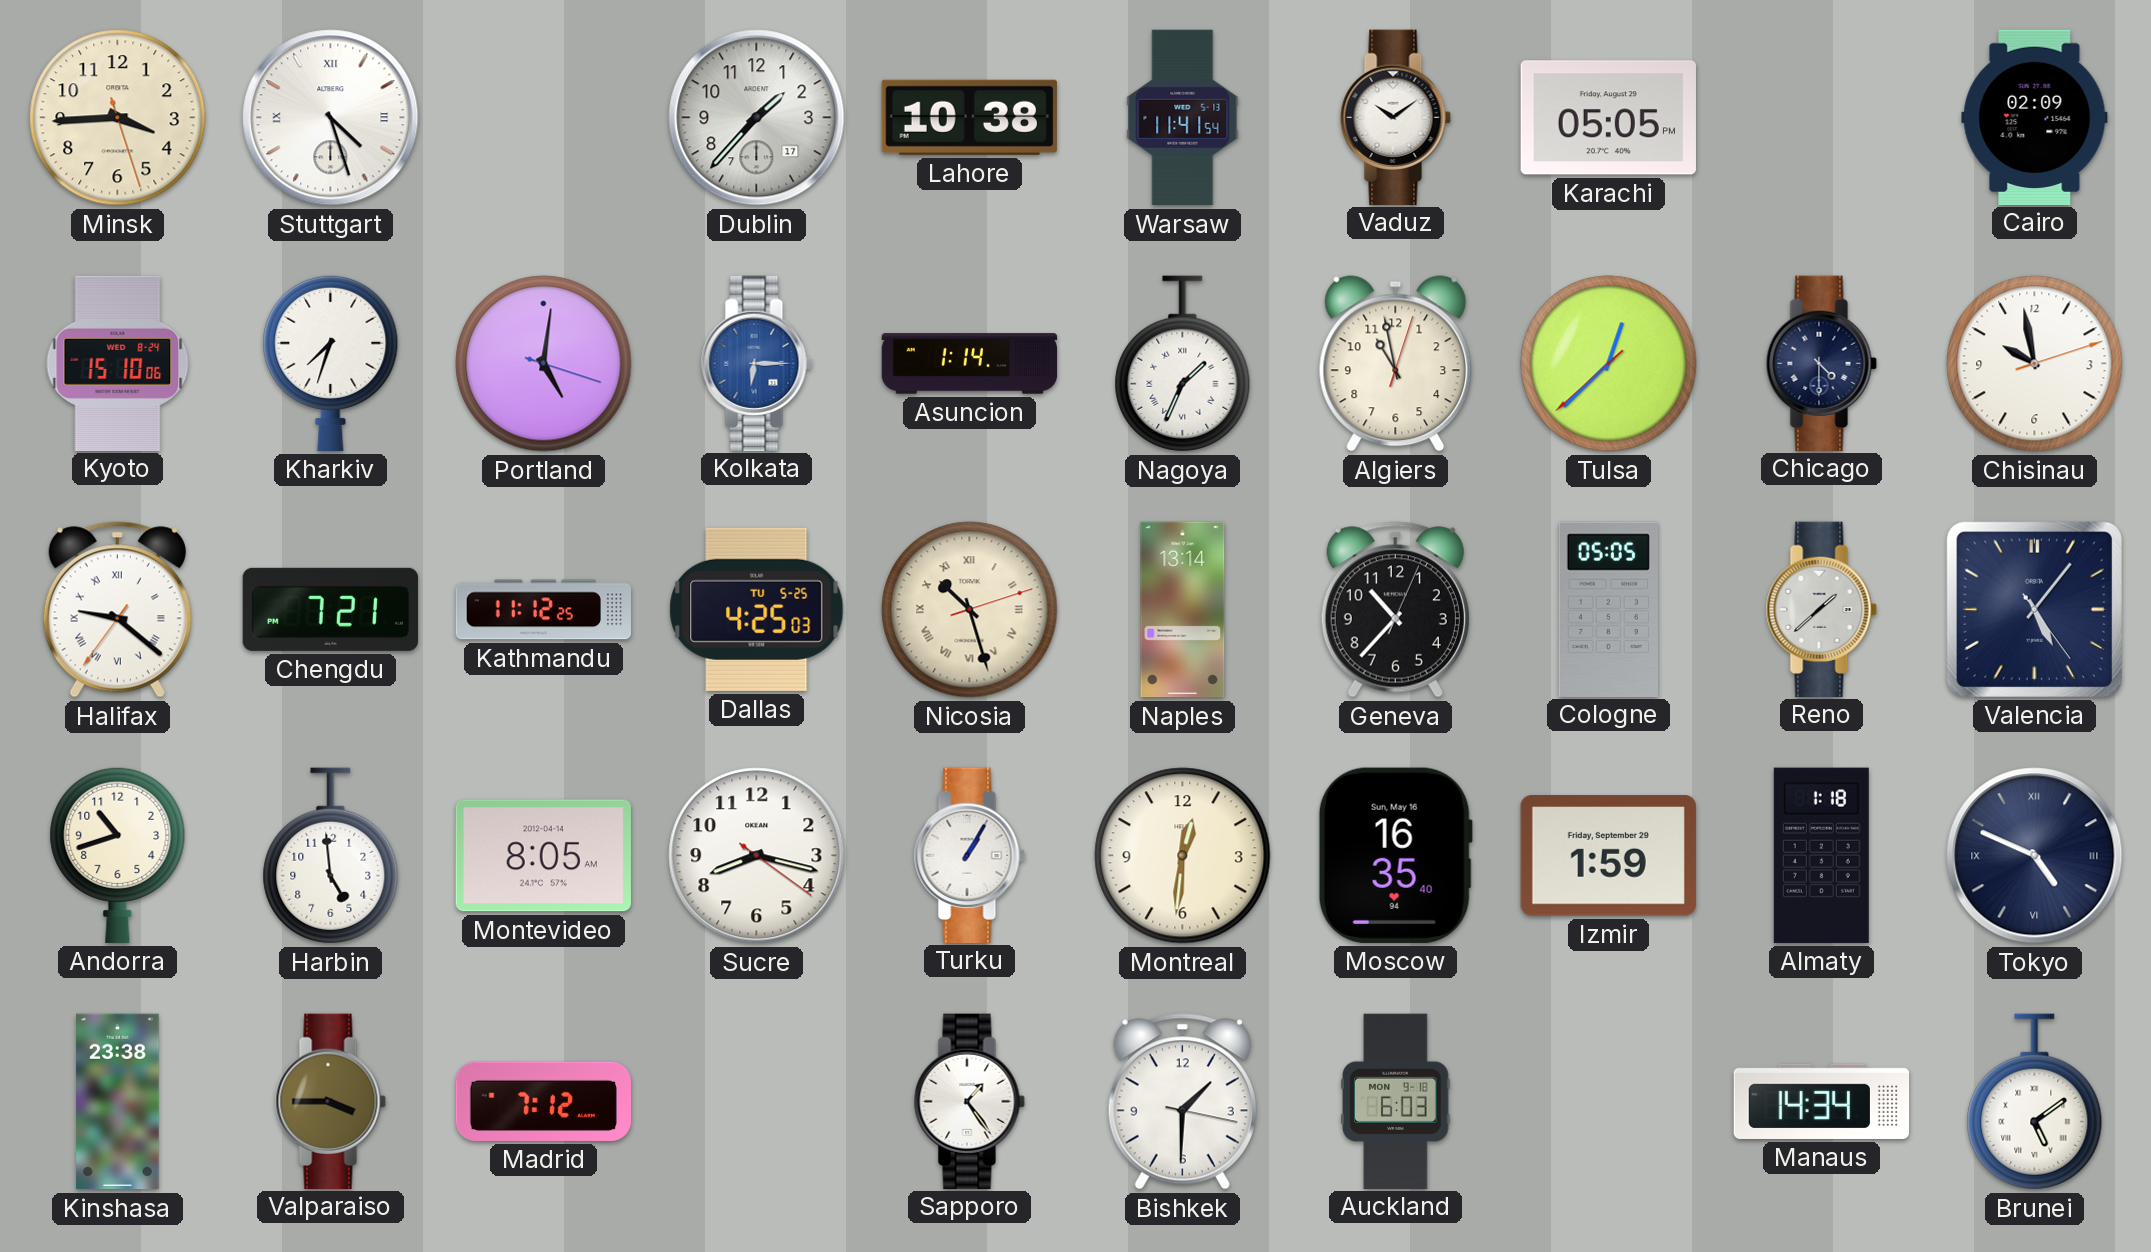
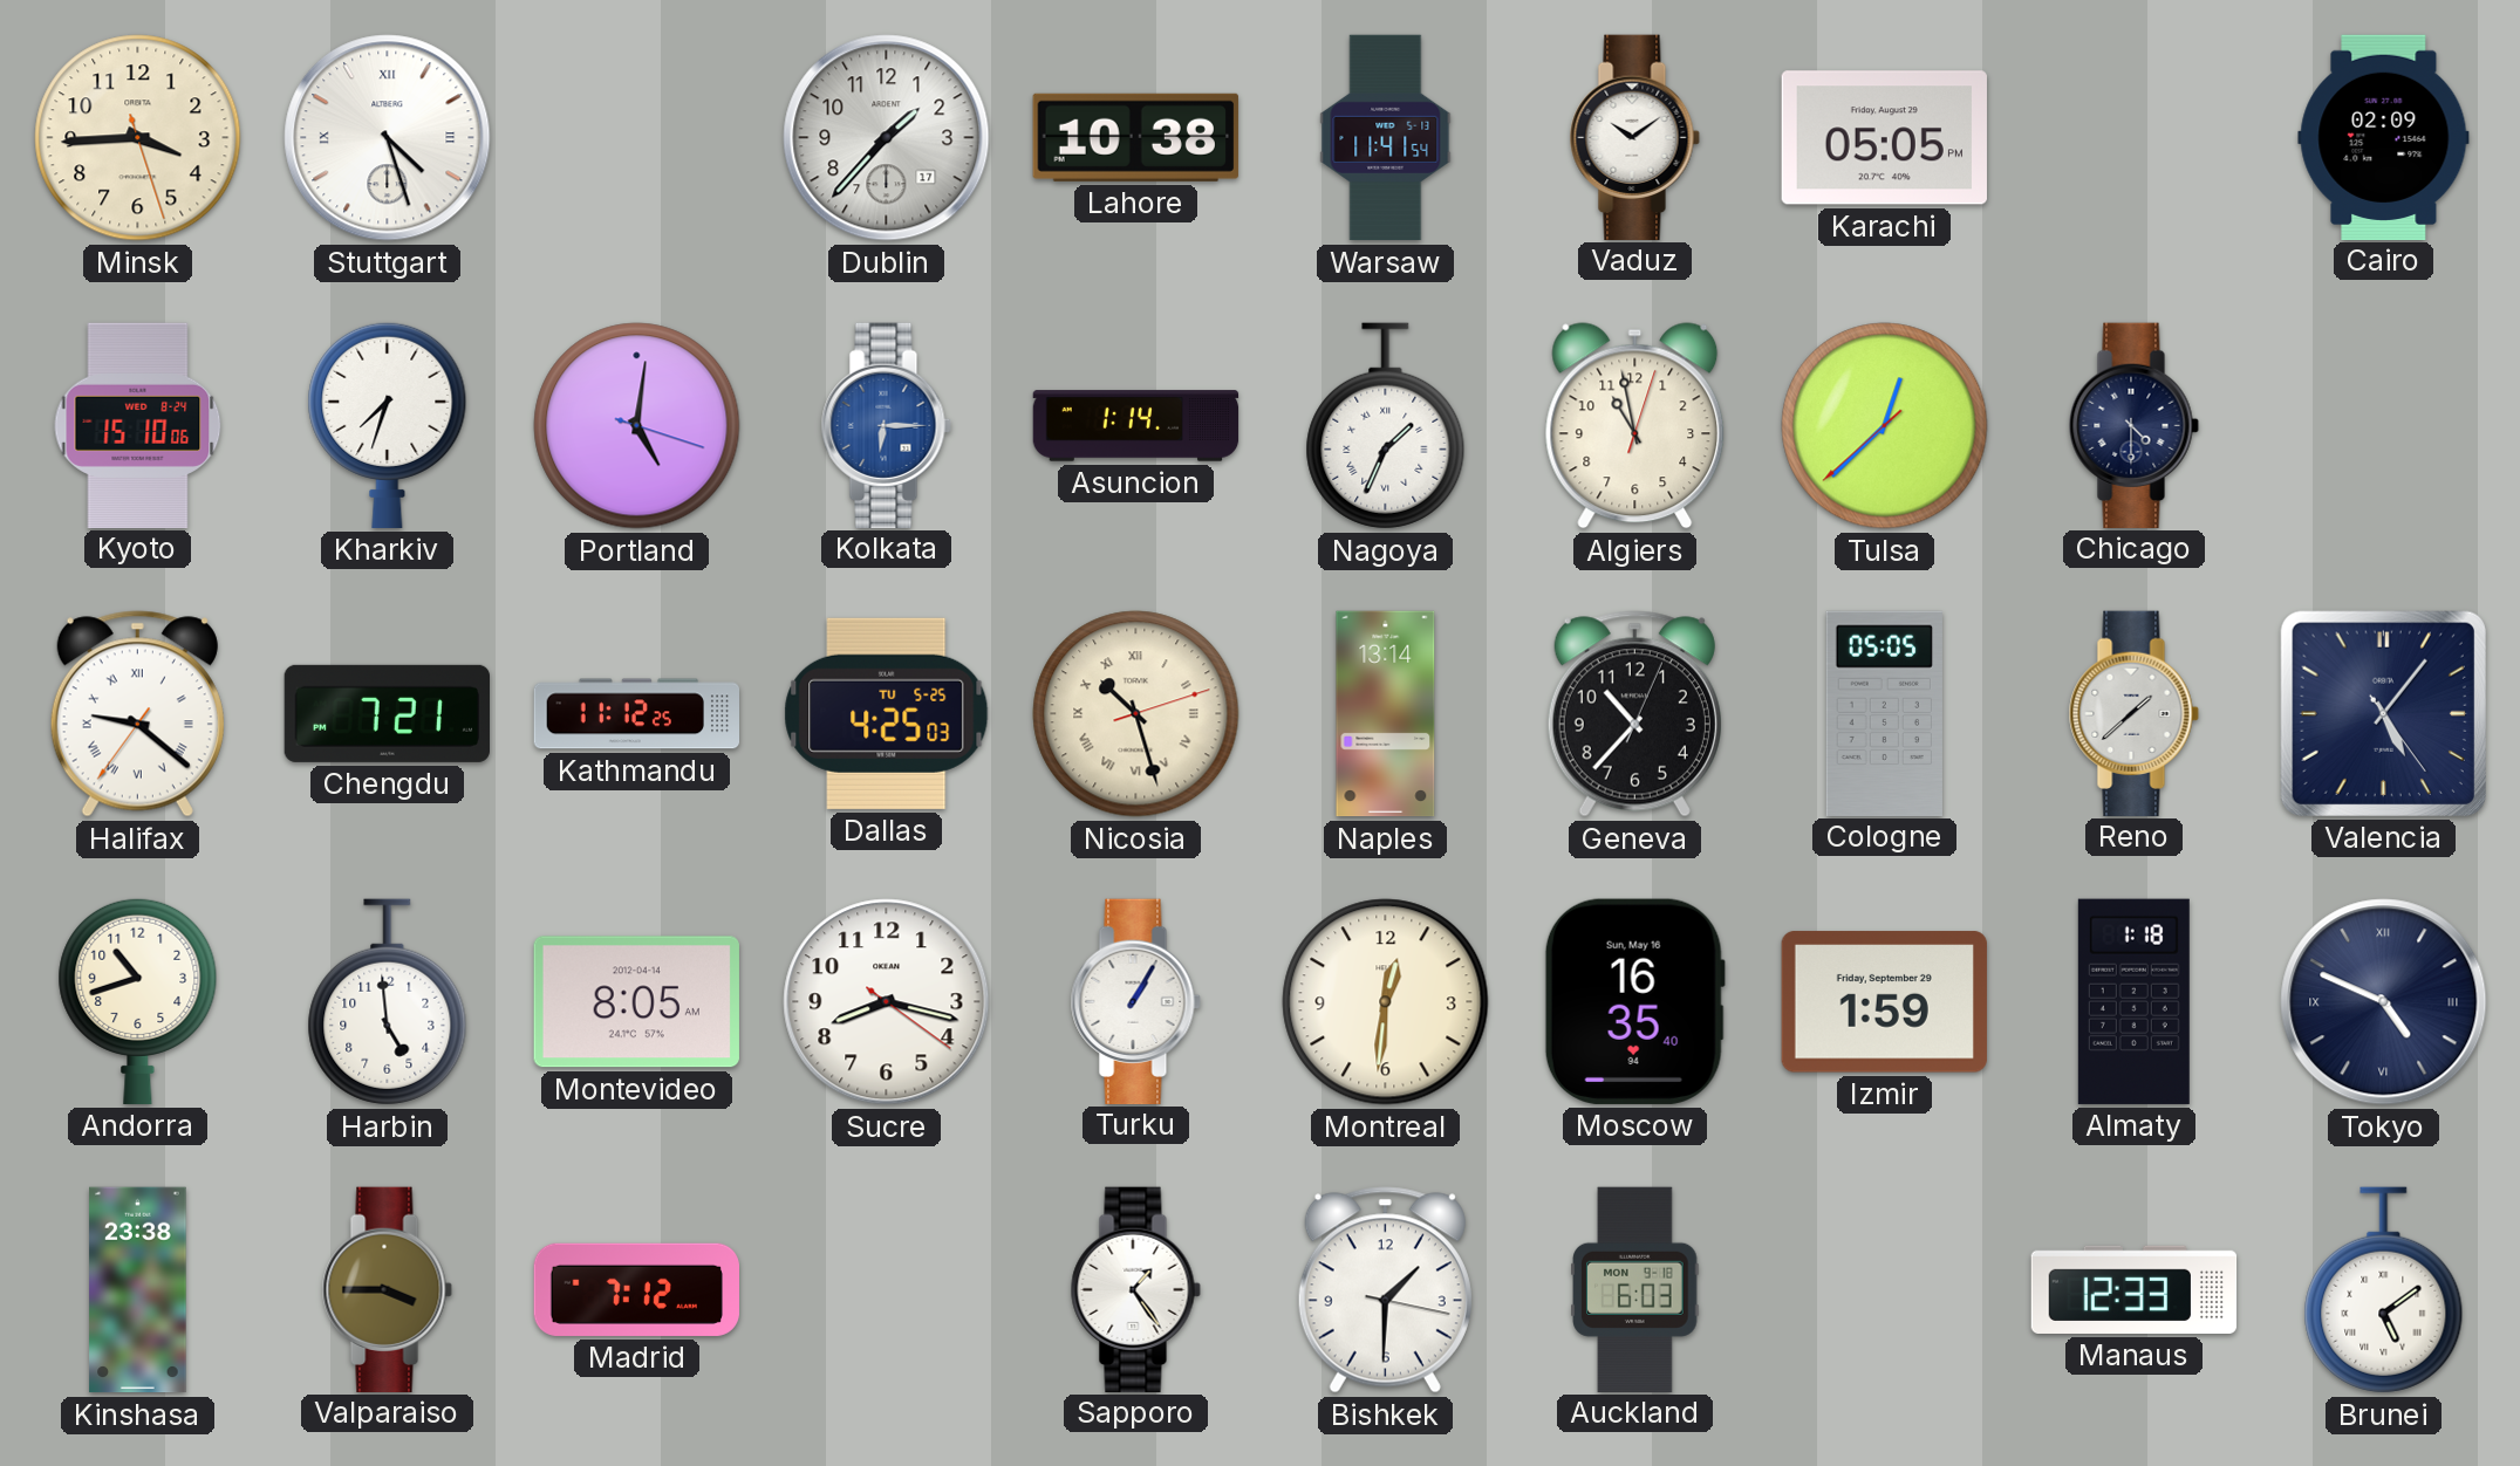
Chisinau: 9:58 -> none
Manaus: 14:34 -> 12:33
